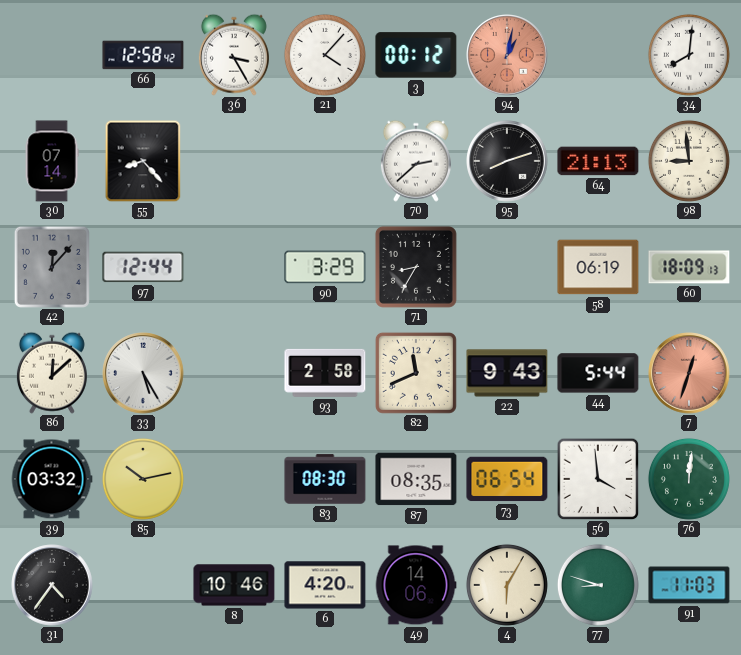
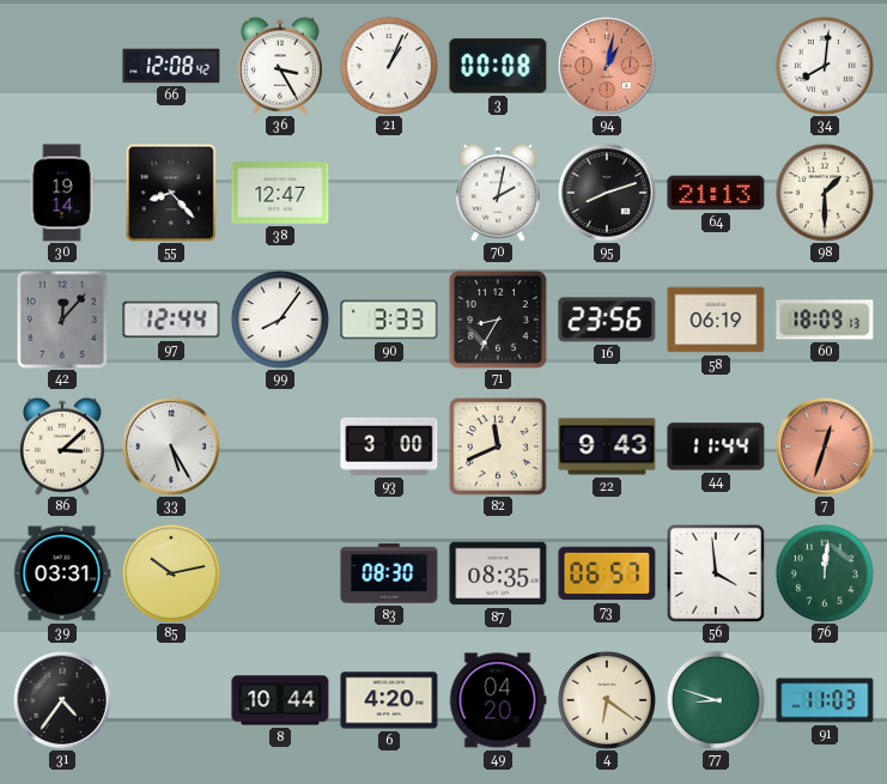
66: 12:58 -> 12:08
21: 4:07 -> 1:04
3: 00:12 -> 00:08
30: 07:14 -> 19:14
38: none -> 12:47
70: 2:38 -> 2:02
98: 8:59 -> 1:30
99: none -> 8:06
90: 3:29 -> 3:33
16: none -> 23:56
86: 12:08 -> 3:08
93: 2:58 -> 3:00
44: 5:44 -> 11:44
39: 03:32 -> 03:31
73: 06:54 -> 06:57
8: 10:46 -> 10:44
49: 14:06 -> 04:20
4: 6:05 -> 6:21
